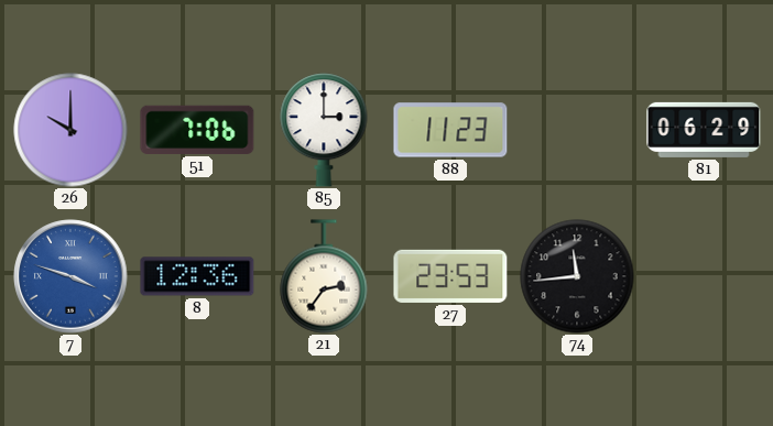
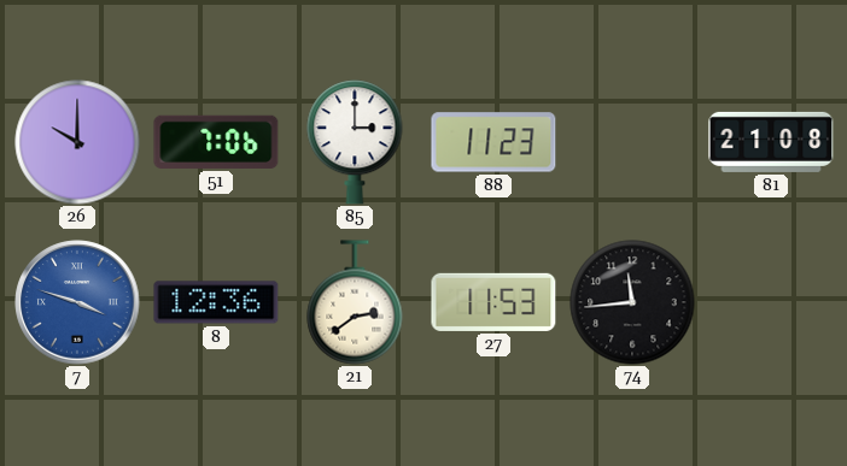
81: 06:29 -> 21:08
21: 2:36 -> 2:39
27: 23:53 -> 11:53
